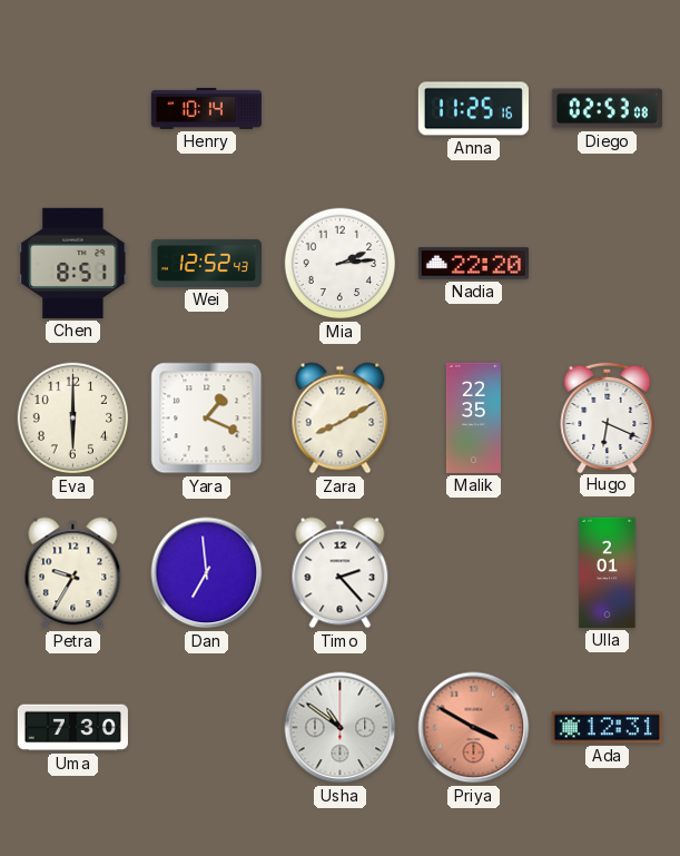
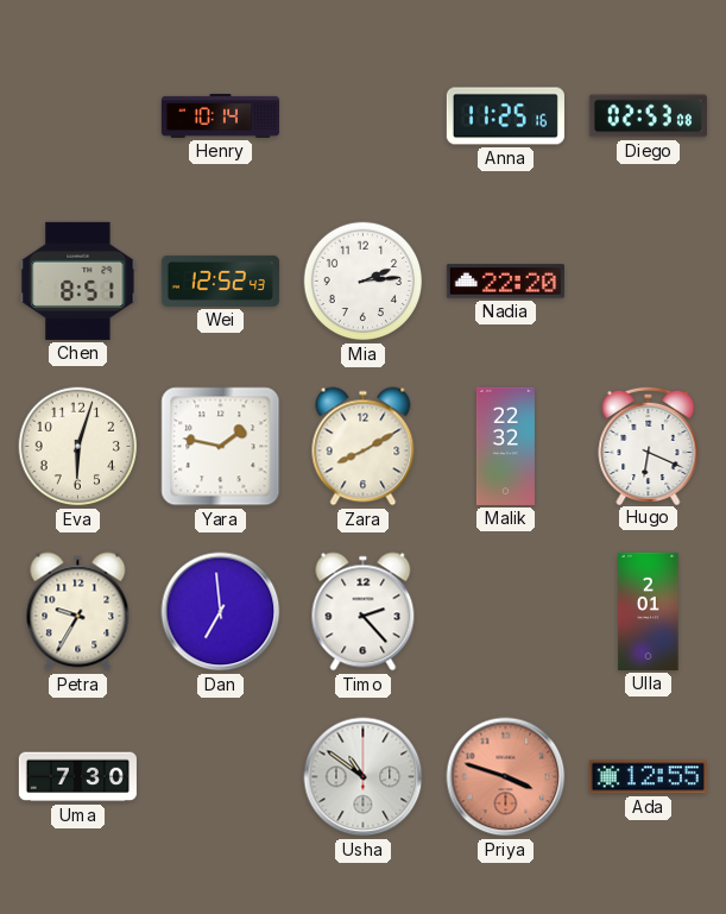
Eva: 6:00 -> 6:03
Yara: 1:19 -> 1:47
Malik: 22:35 -> 22:32
Priya: 3:50 -> 3:48
Ada: 12:31 -> 12:55
